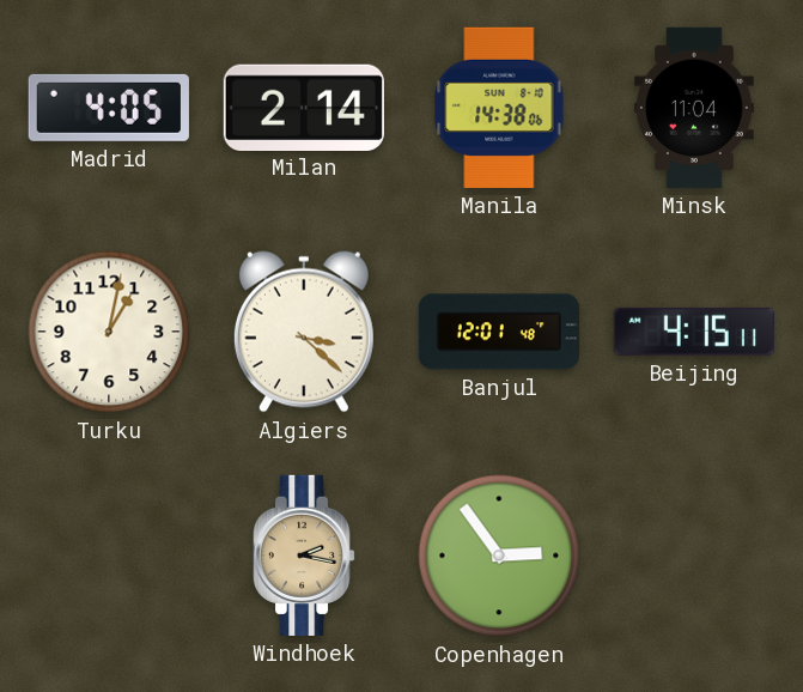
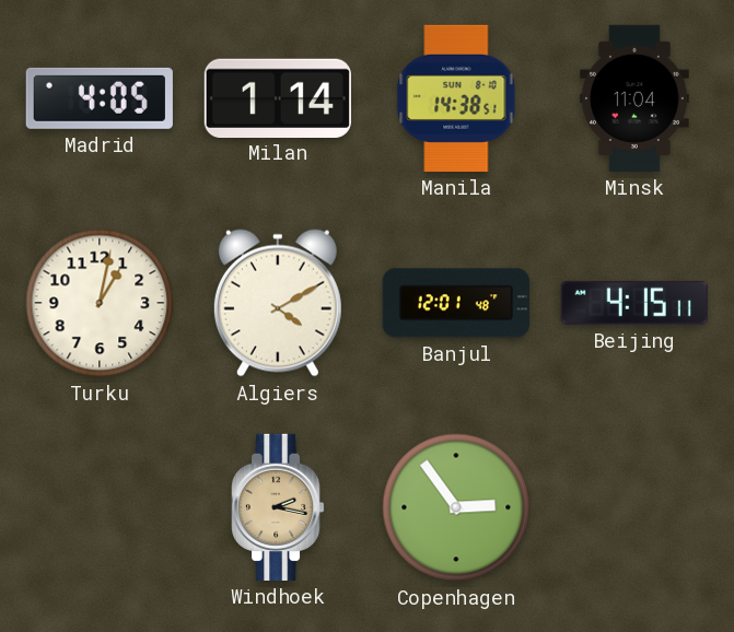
Milan: 2:14 -> 1:14
Manila: 14:38:06 -> 14:38:51
Algiers: 3:22 -> 4:10
